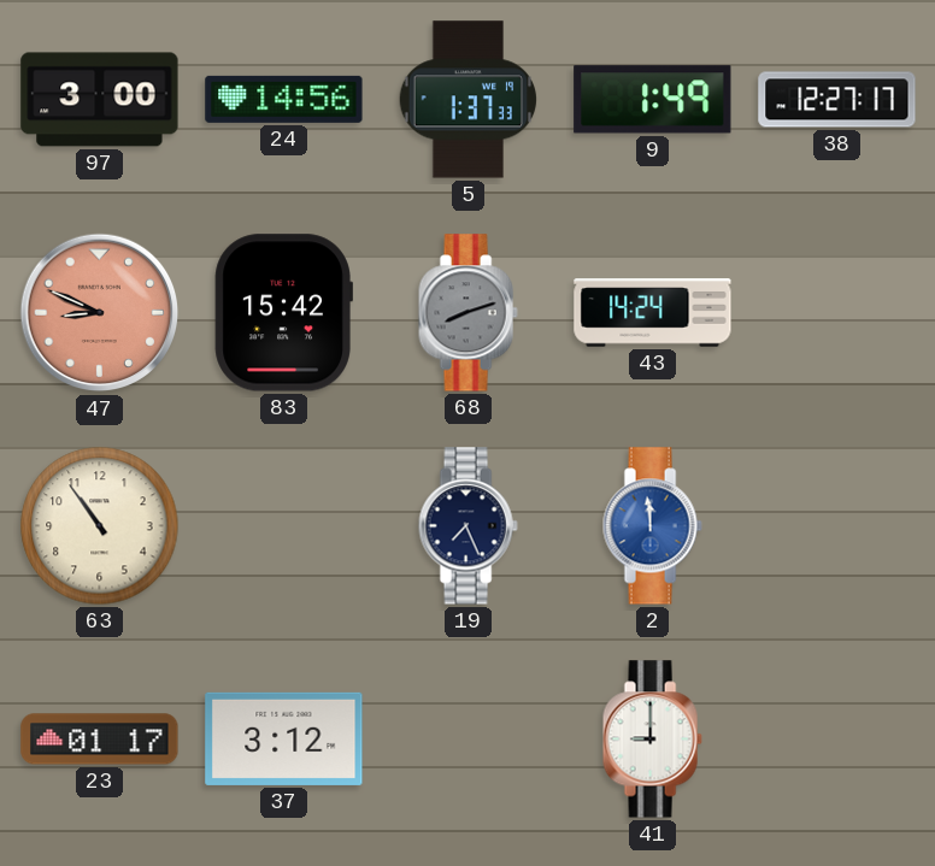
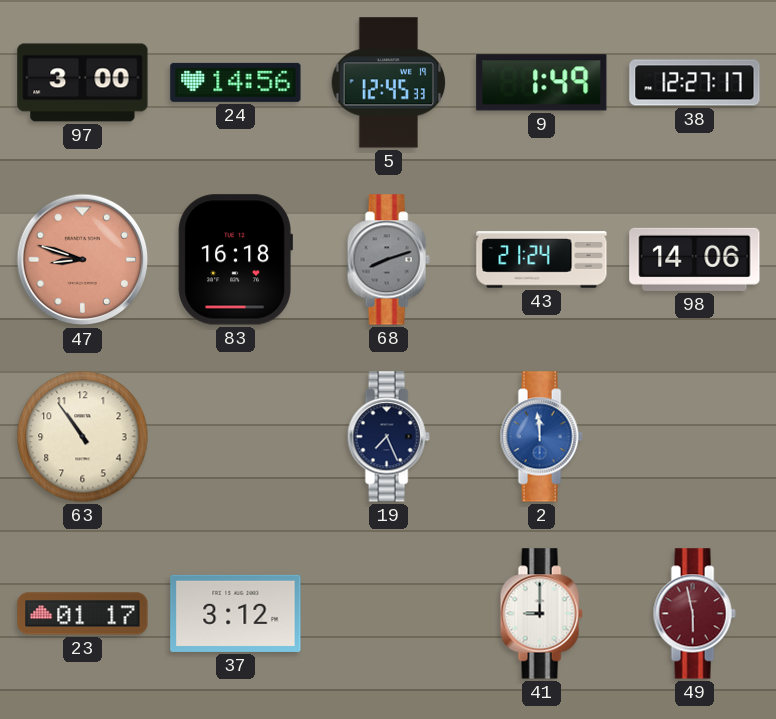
5: 1:37 -> 12:45
47: 8:49 -> 8:48
83: 15:42 -> 16:18
43: 14:24 -> 21:24
98: none -> 14:06
49: none -> 5:58
